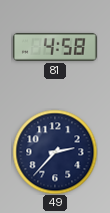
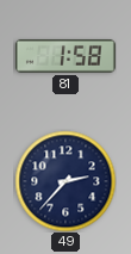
81: 4:58 -> 1:58
